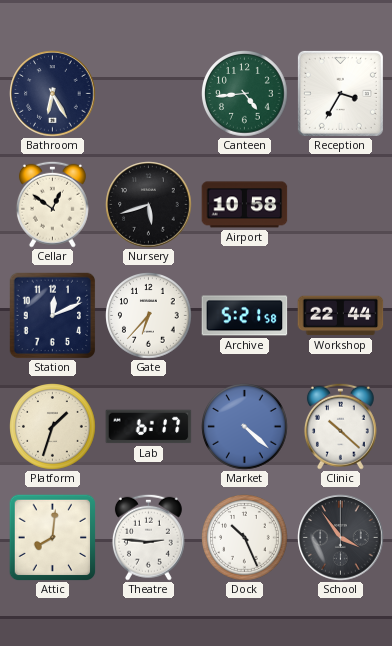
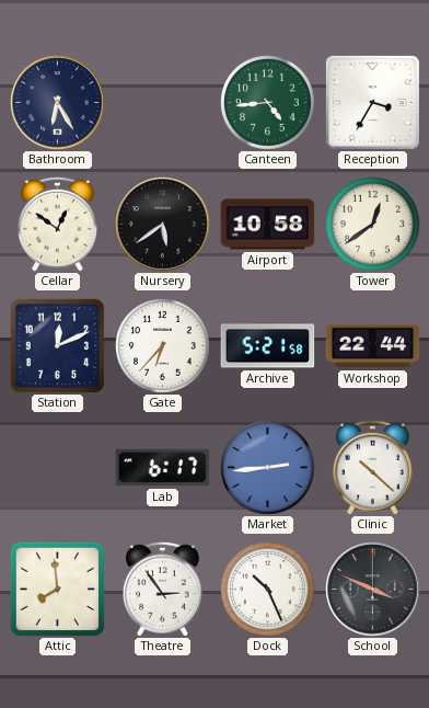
Nursery: 5:42 -> 5:39
Tower: none -> 12:39
Platform: 1:33 -> none
Market: 4:22 -> 2:44
Attic: 8:01 -> 7:59
Theatre: 2:46 -> 2:54
School: 3:54 -> 3:49
